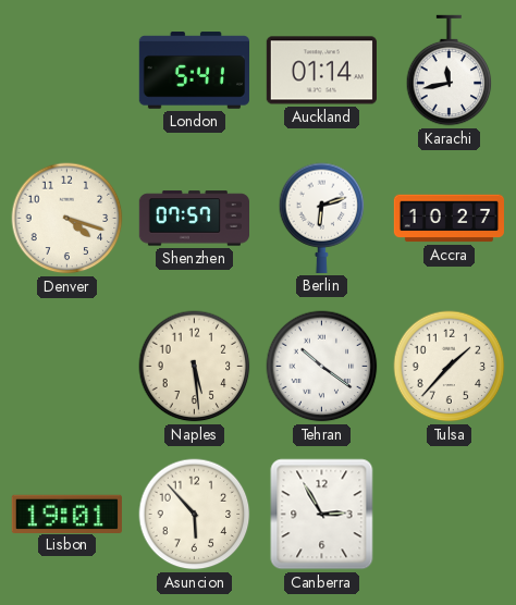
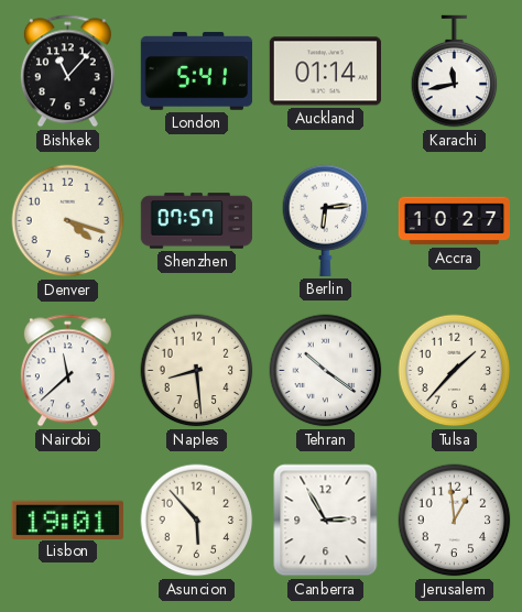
Bishkek: none -> 11:07
Berlin: 6:12 -> 6:14
Nairobi: none -> 11:38
Naples: 5:29 -> 8:29
Jerusalem: none -> 12:59
